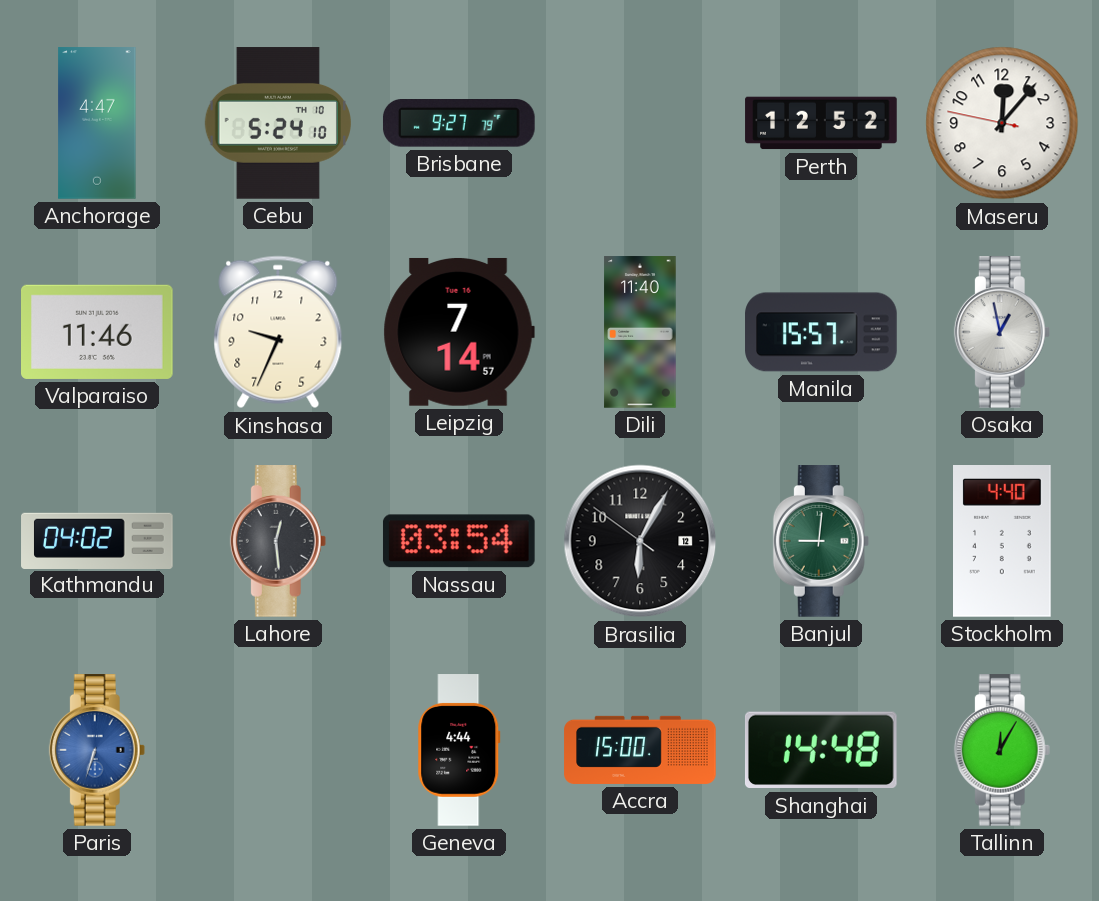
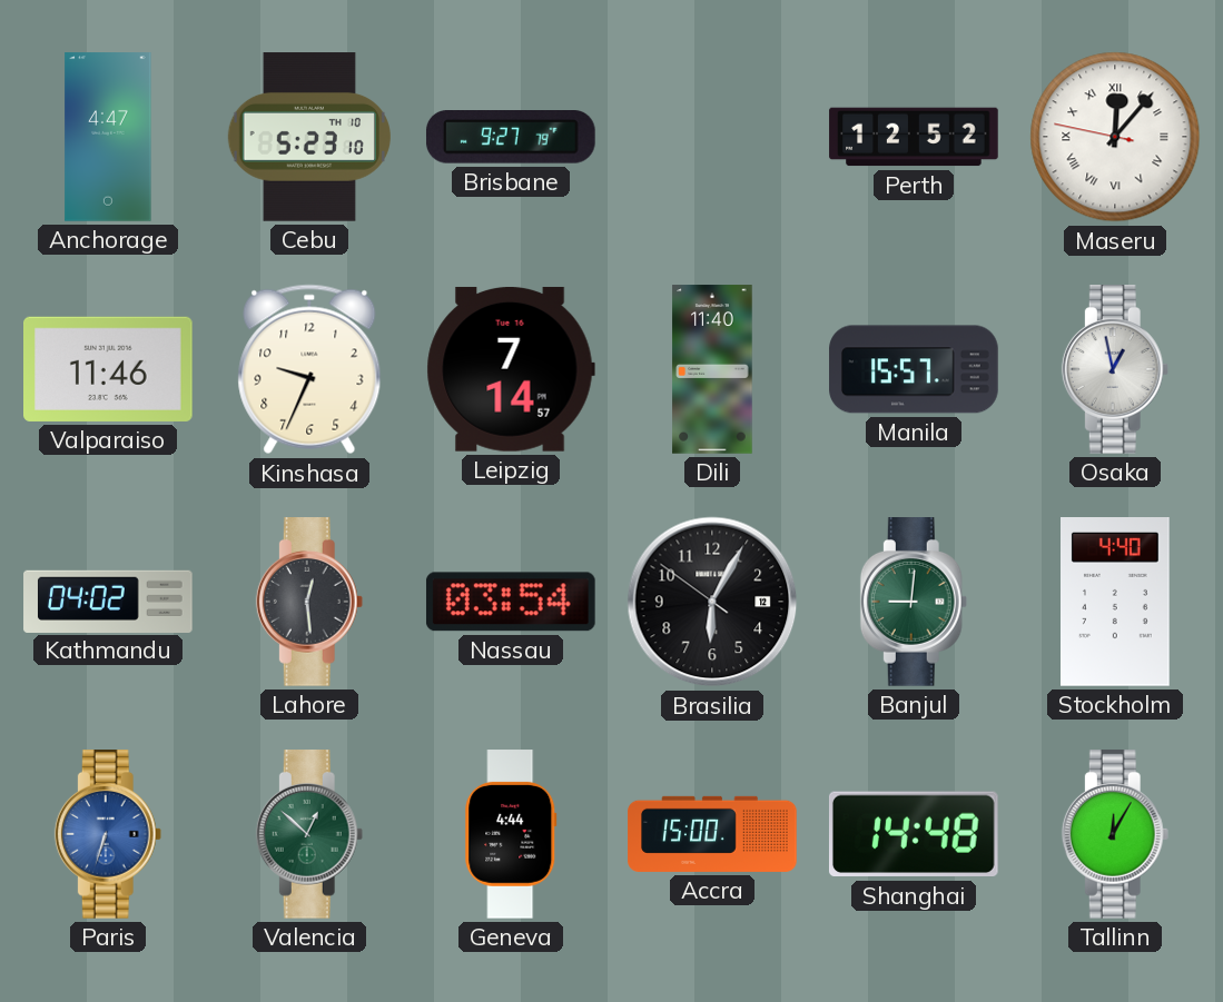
Cebu: 5:24 -> 5:23
Maseru numerals: Arabic -> Roman
Valencia: none -> 12:52
